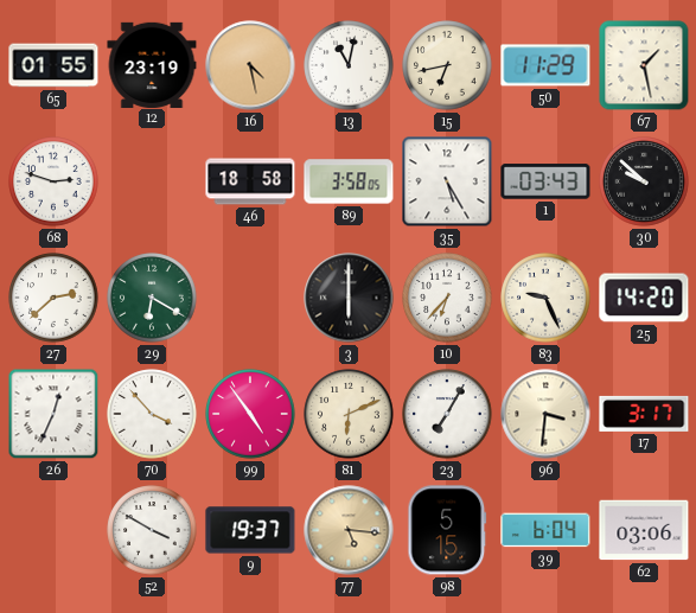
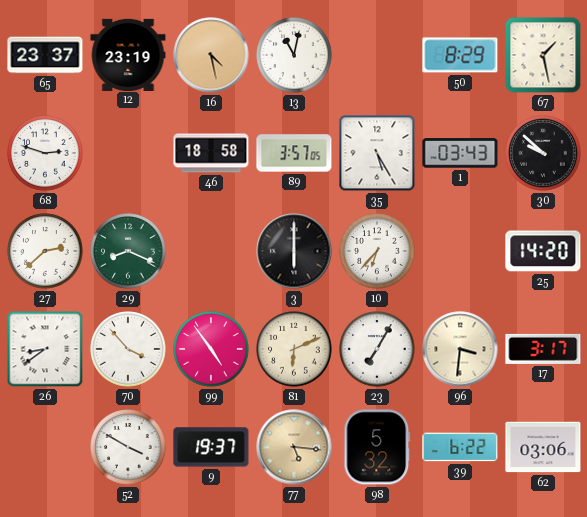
65: 01:55 -> 23:37
15: 6:43 -> none
50: 11:29 -> 8:29
89: 3:58 -> 3:57
29: 6:20 -> 8:19
83: 9:26 -> none
26: 12:34 -> 8:39
98: 5:15 -> 5:32
39: 6:04 -> 6:22
